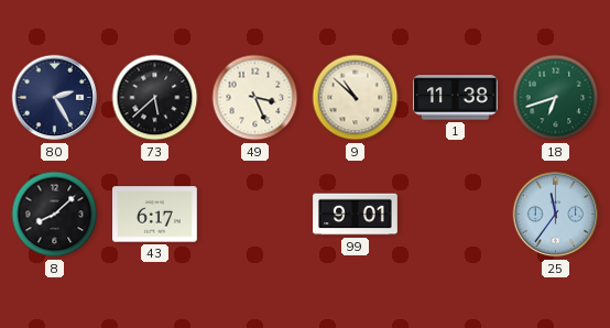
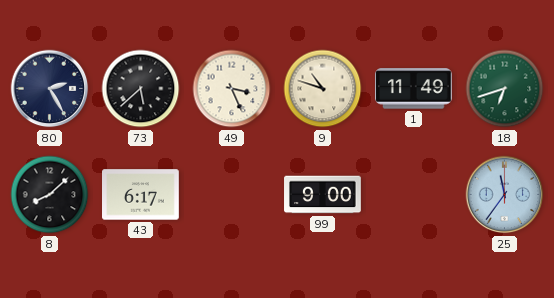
9: 10:52 -> 10:48
1: 11:38 -> 11:49
99: 9:01 -> 9:00
